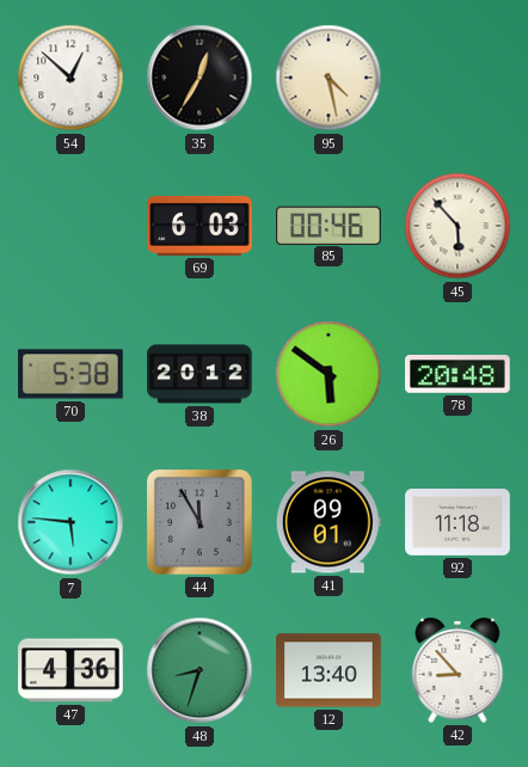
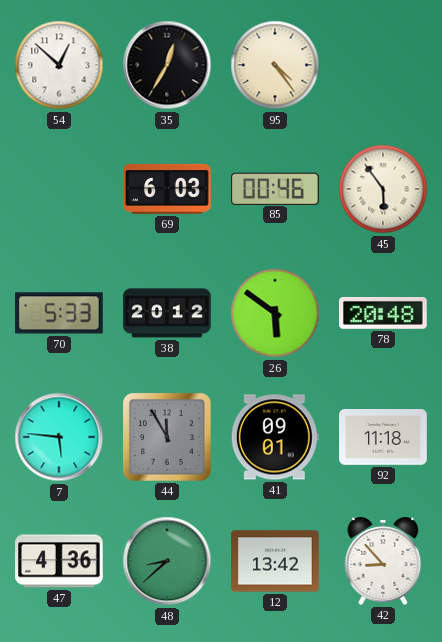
95: 4:28 -> 4:24
45: 5:53 -> 5:54
70: 5:38 -> 5:33
48: 8:33 -> 8:38
12: 13:40 -> 13:42
